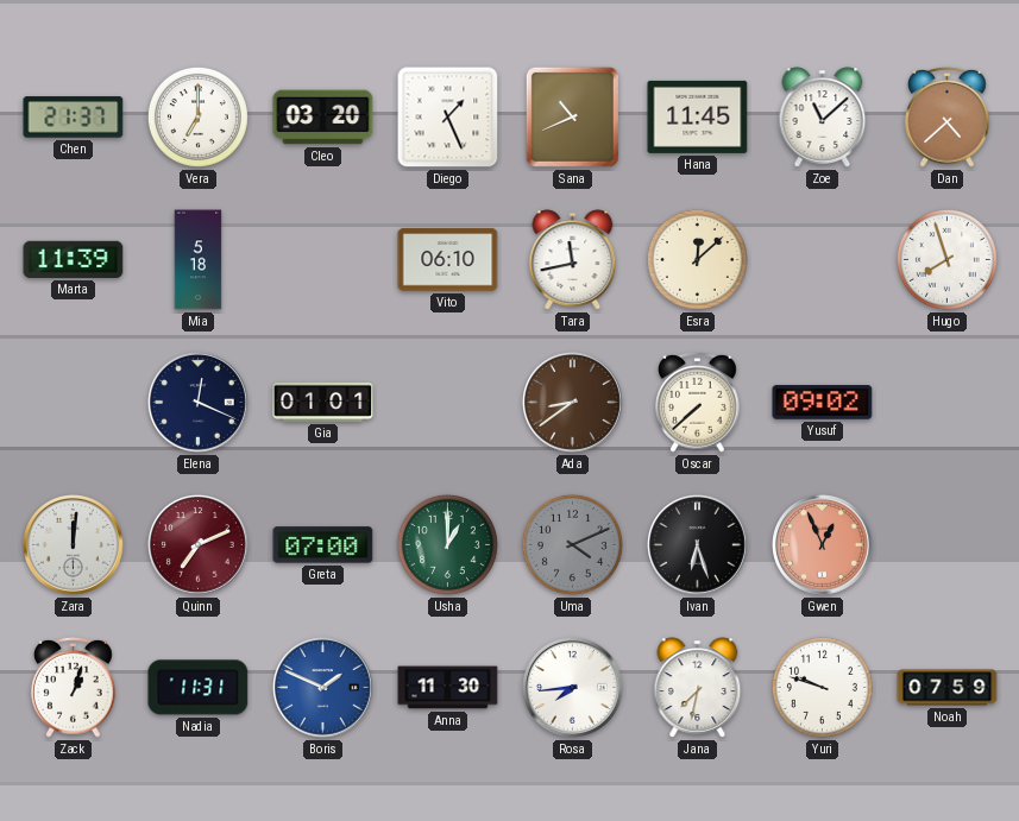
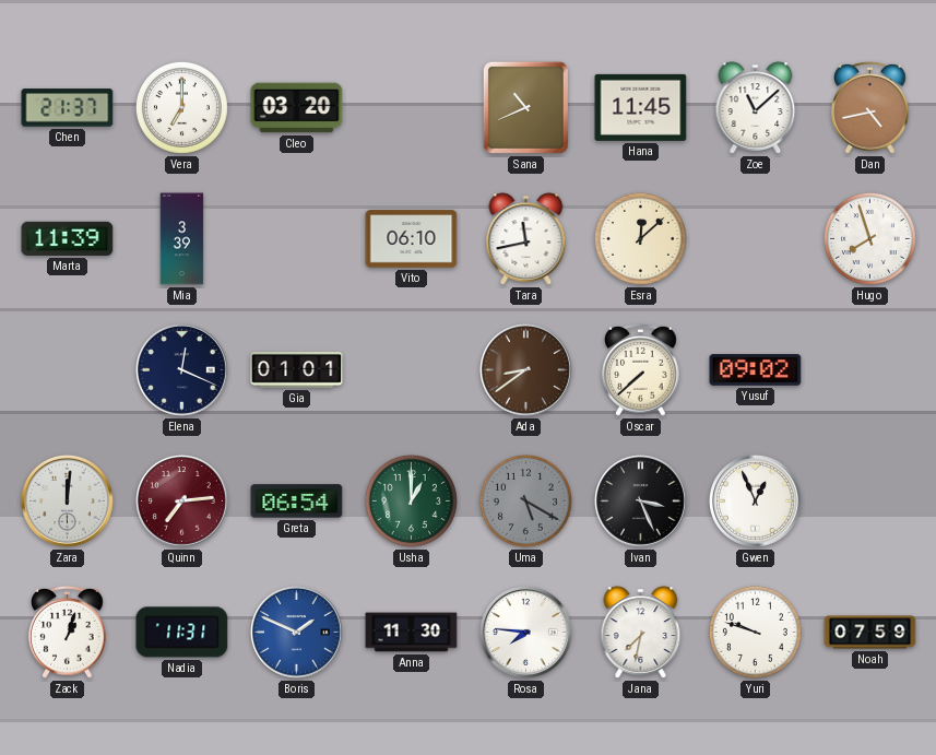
Diego: 1:26 -> none
Dan: 4:38 -> 4:43
Mia: 5:18 -> 3:39
Quinn: 7:11 -> 7:14
Greta: 07:00 -> 06:54
Uma: 4:11 -> 5:20
Ivan: 6:27 -> 3:26
Gwen dial: salmon -> white
Rosa: 7:44 -> 7:46
